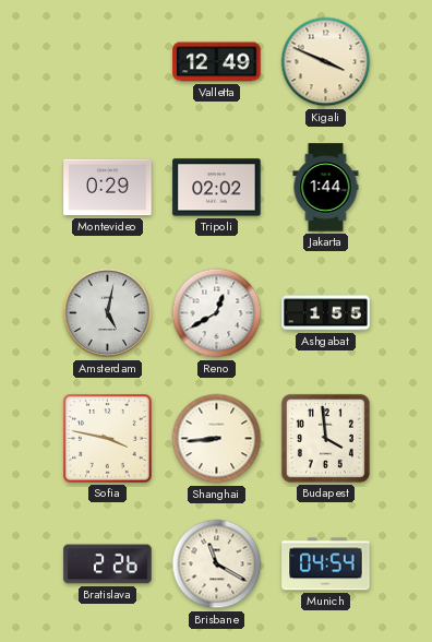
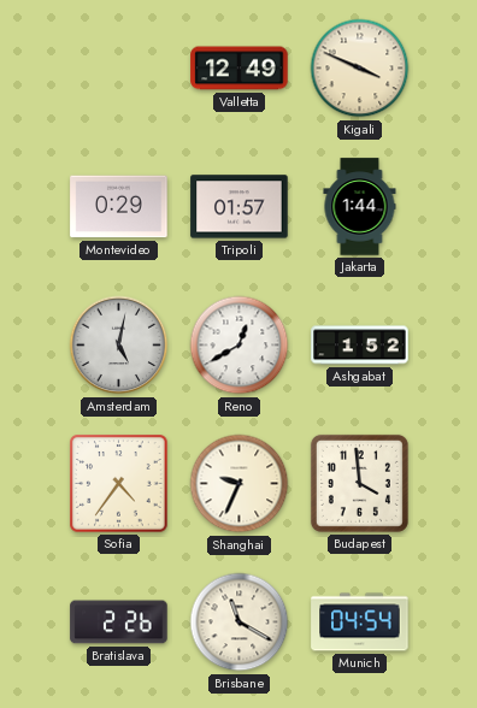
Tripoli: 02:02 -> 01:57
Ashgabat: 1:55 -> 1:52
Sofia: 3:47 -> 4:36
Shanghai: 8:44 -> 9:34
